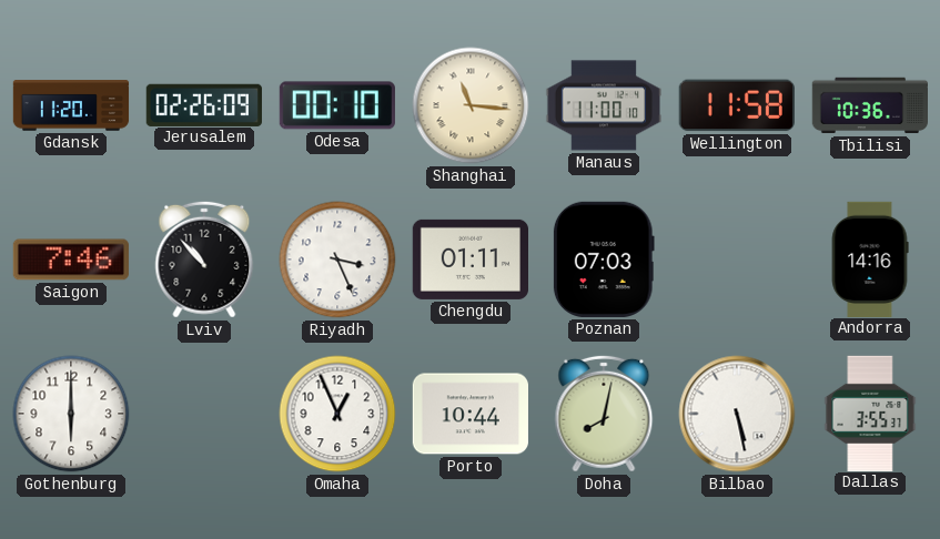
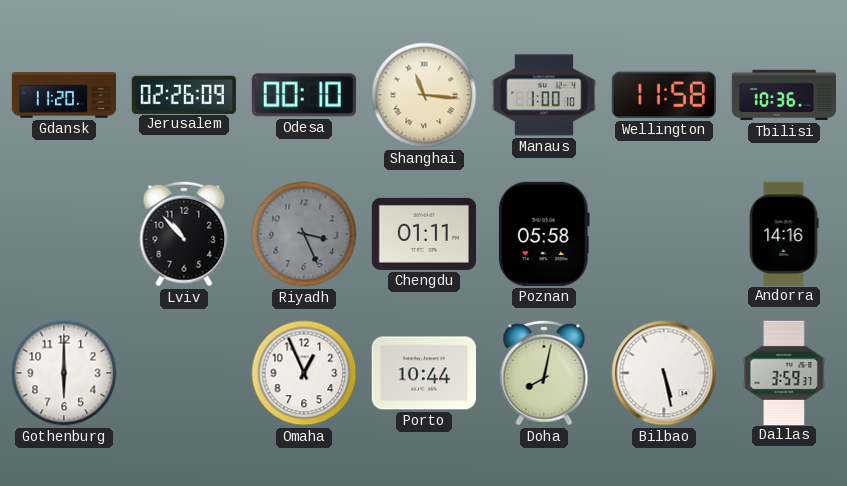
Manaus: 11:00 -> 1:00
Saigon: 7:46 -> none
Riyadh dial: white -> grey
Poznan: 07:03 -> 05:58
Dallas: 3:55 -> 3:59
